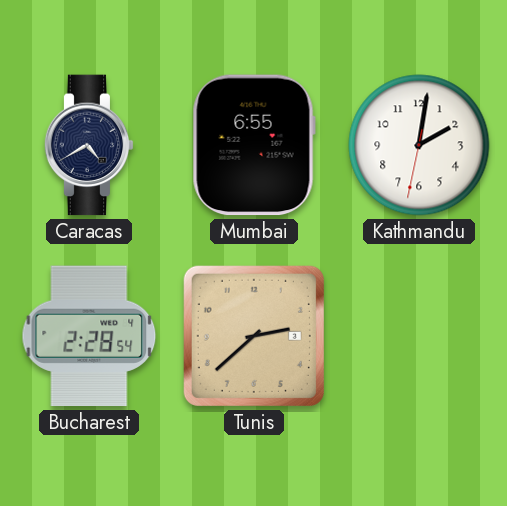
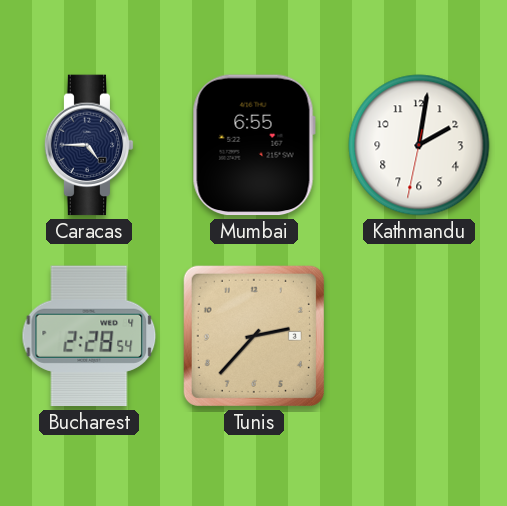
Caracas: 4:40 -> 4:45
Tunis: 2:38 -> 2:37
